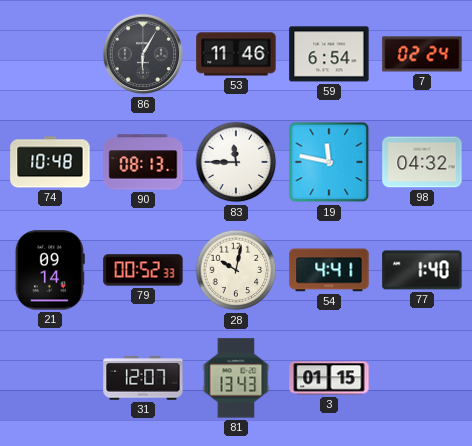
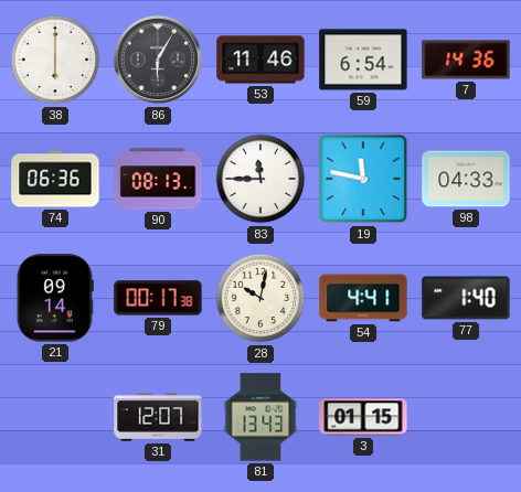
38: none -> 6:00
7: 02:24 -> 14:36
74: 10:48 -> 06:36
98: 04:32 -> 04:33
79: 00:52 -> 00:17
